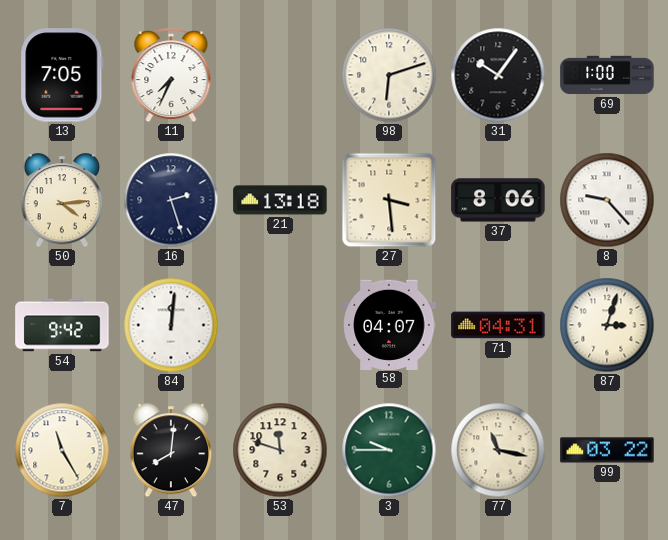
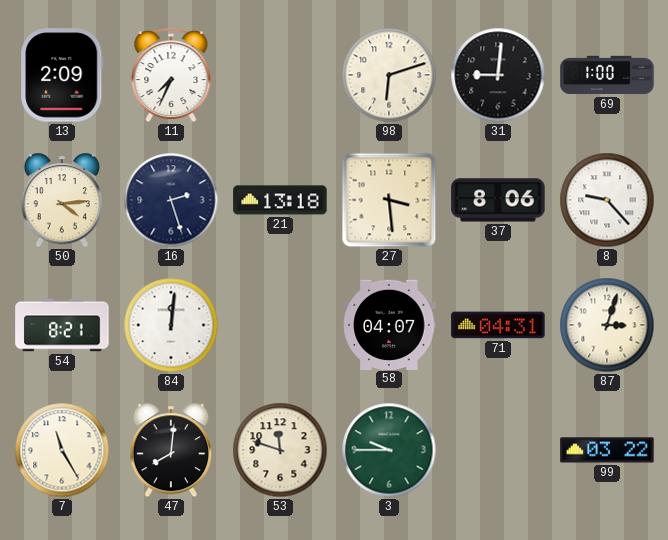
13: 7:05 -> 2:09
31: 10:06 -> 9:01
54: 9:42 -> 8:21
77: 11:17 -> none
